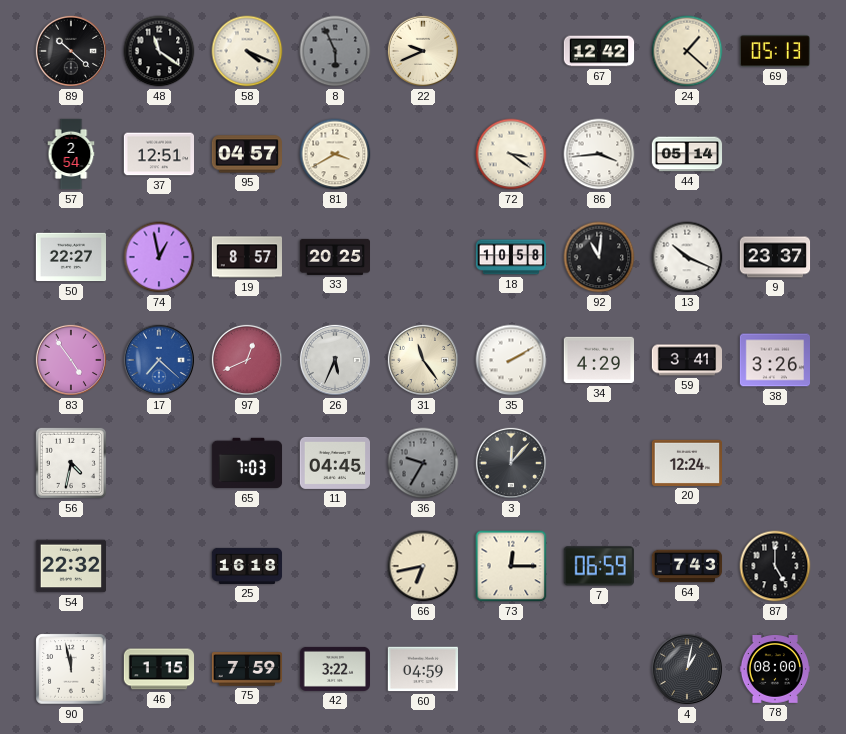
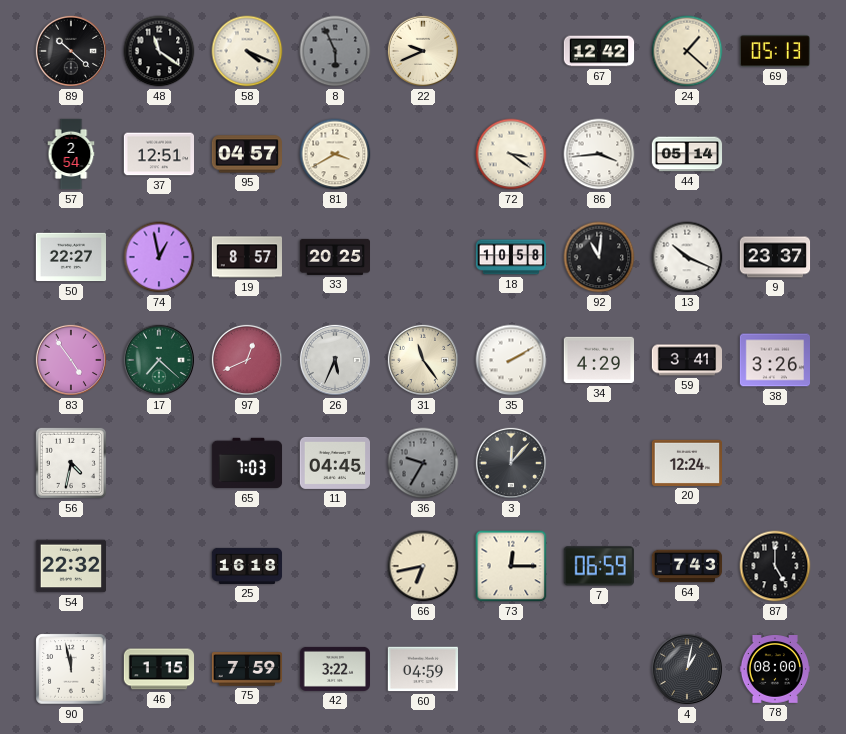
17 dial: blue -> green
